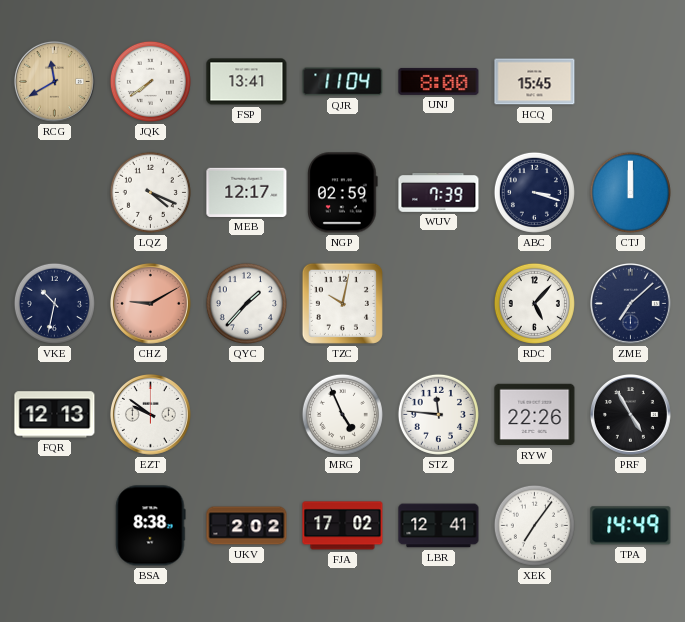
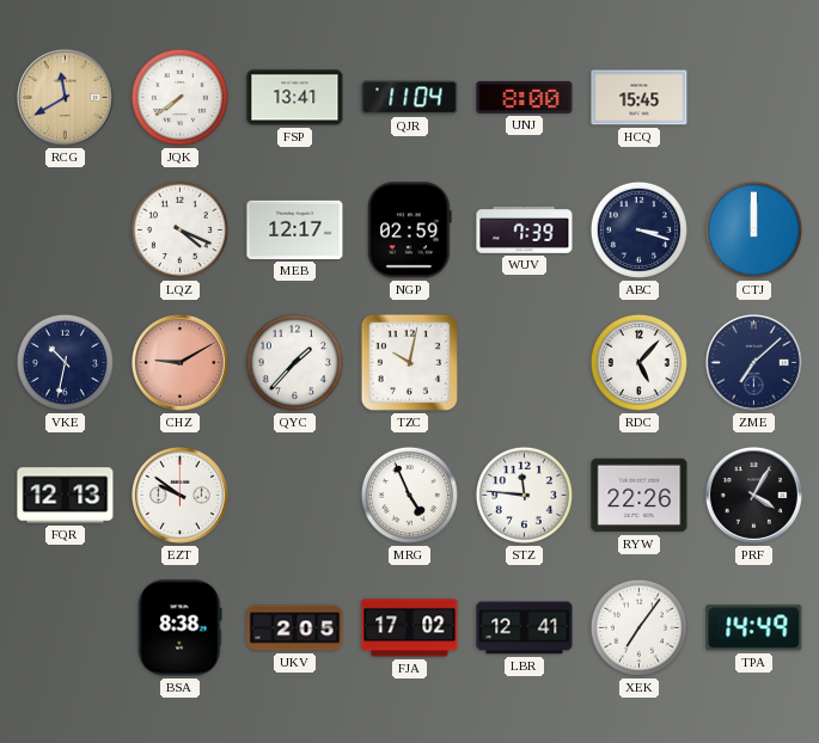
PRF: 4:55 -> 4:05
UKV: 2:02 -> 2:05
